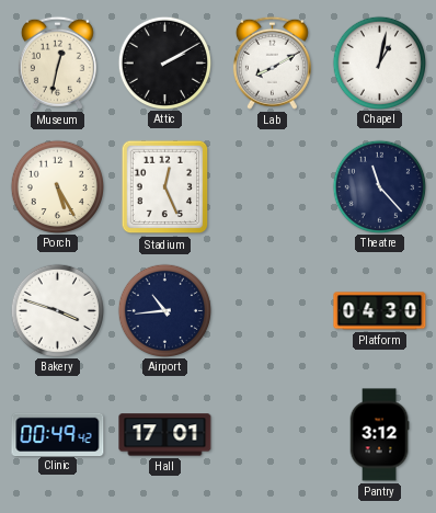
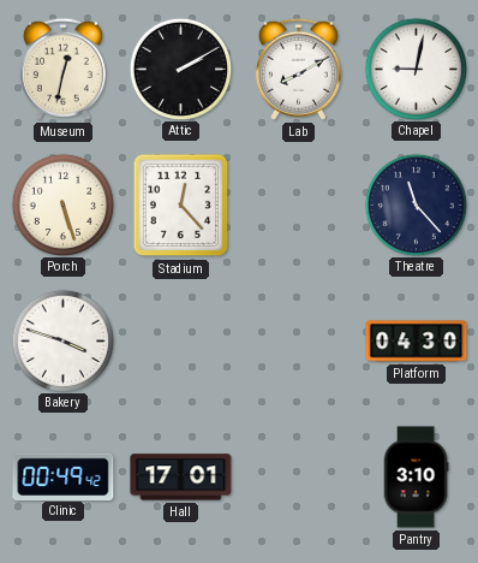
Chapel: 1:02 -> 9:02
Porch: 5:25 -> 5:27
Stadium: 12:26 -> 12:23
Airport: 10:44 -> none
Pantry: 3:12 -> 3:10
